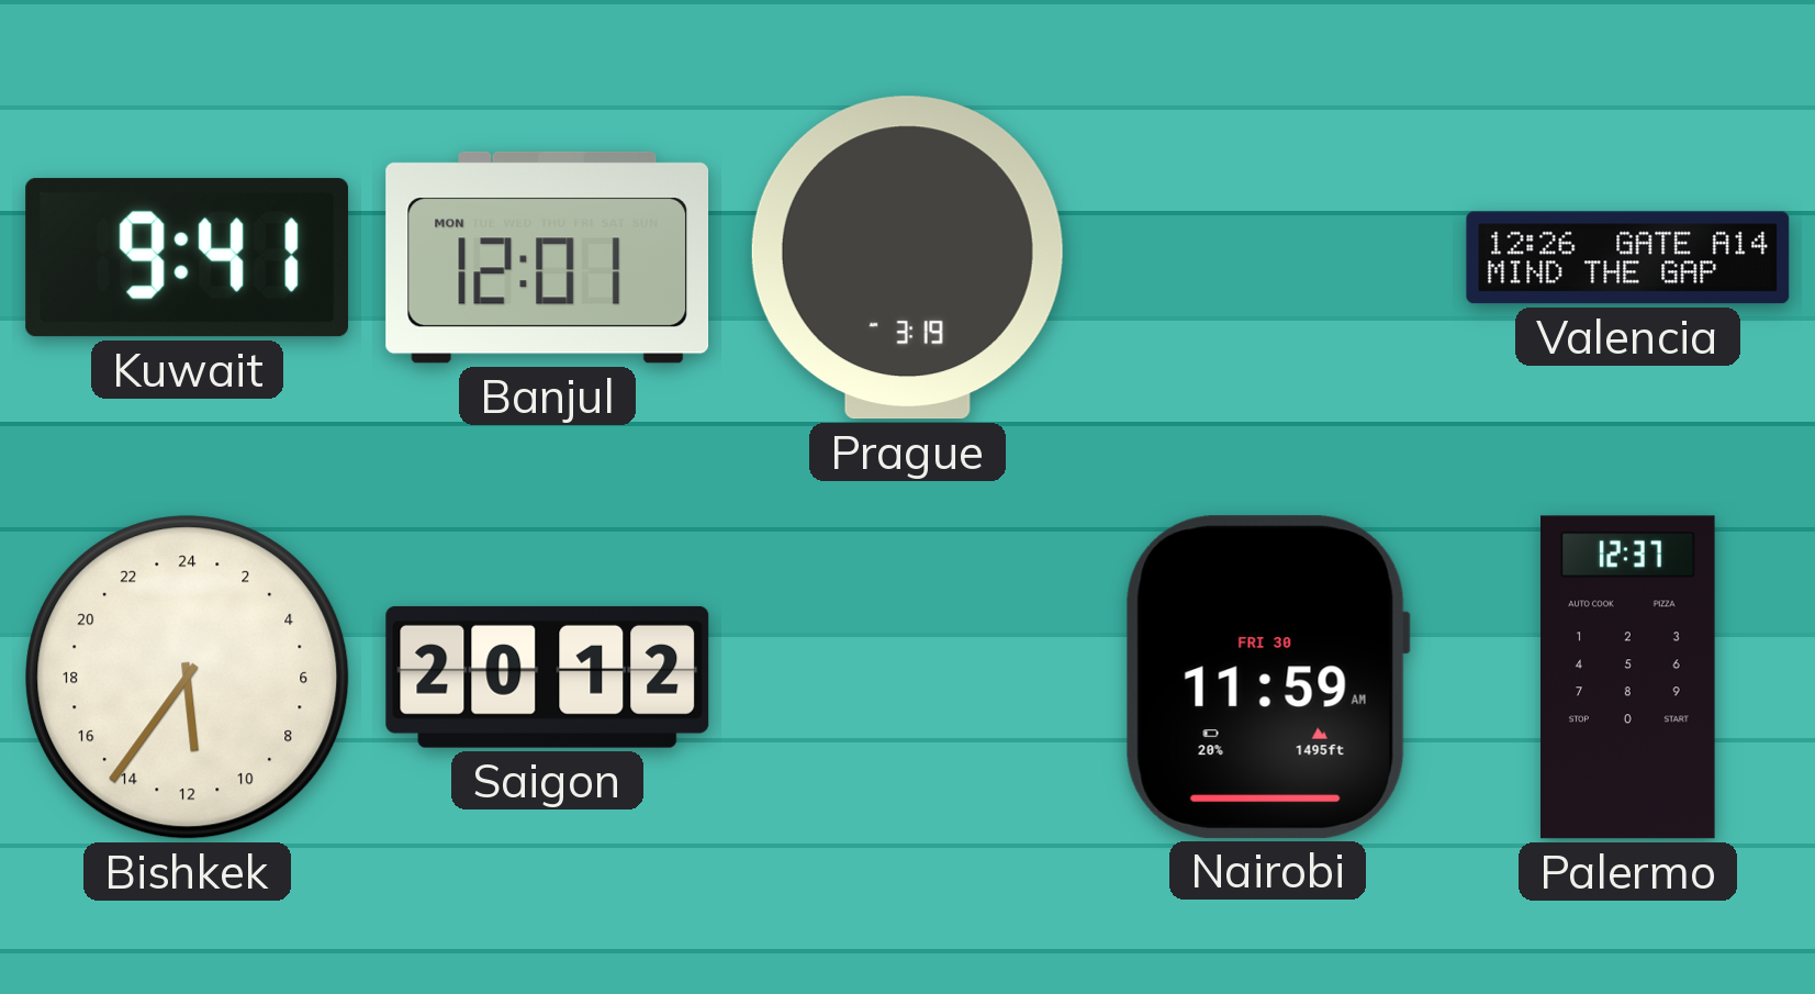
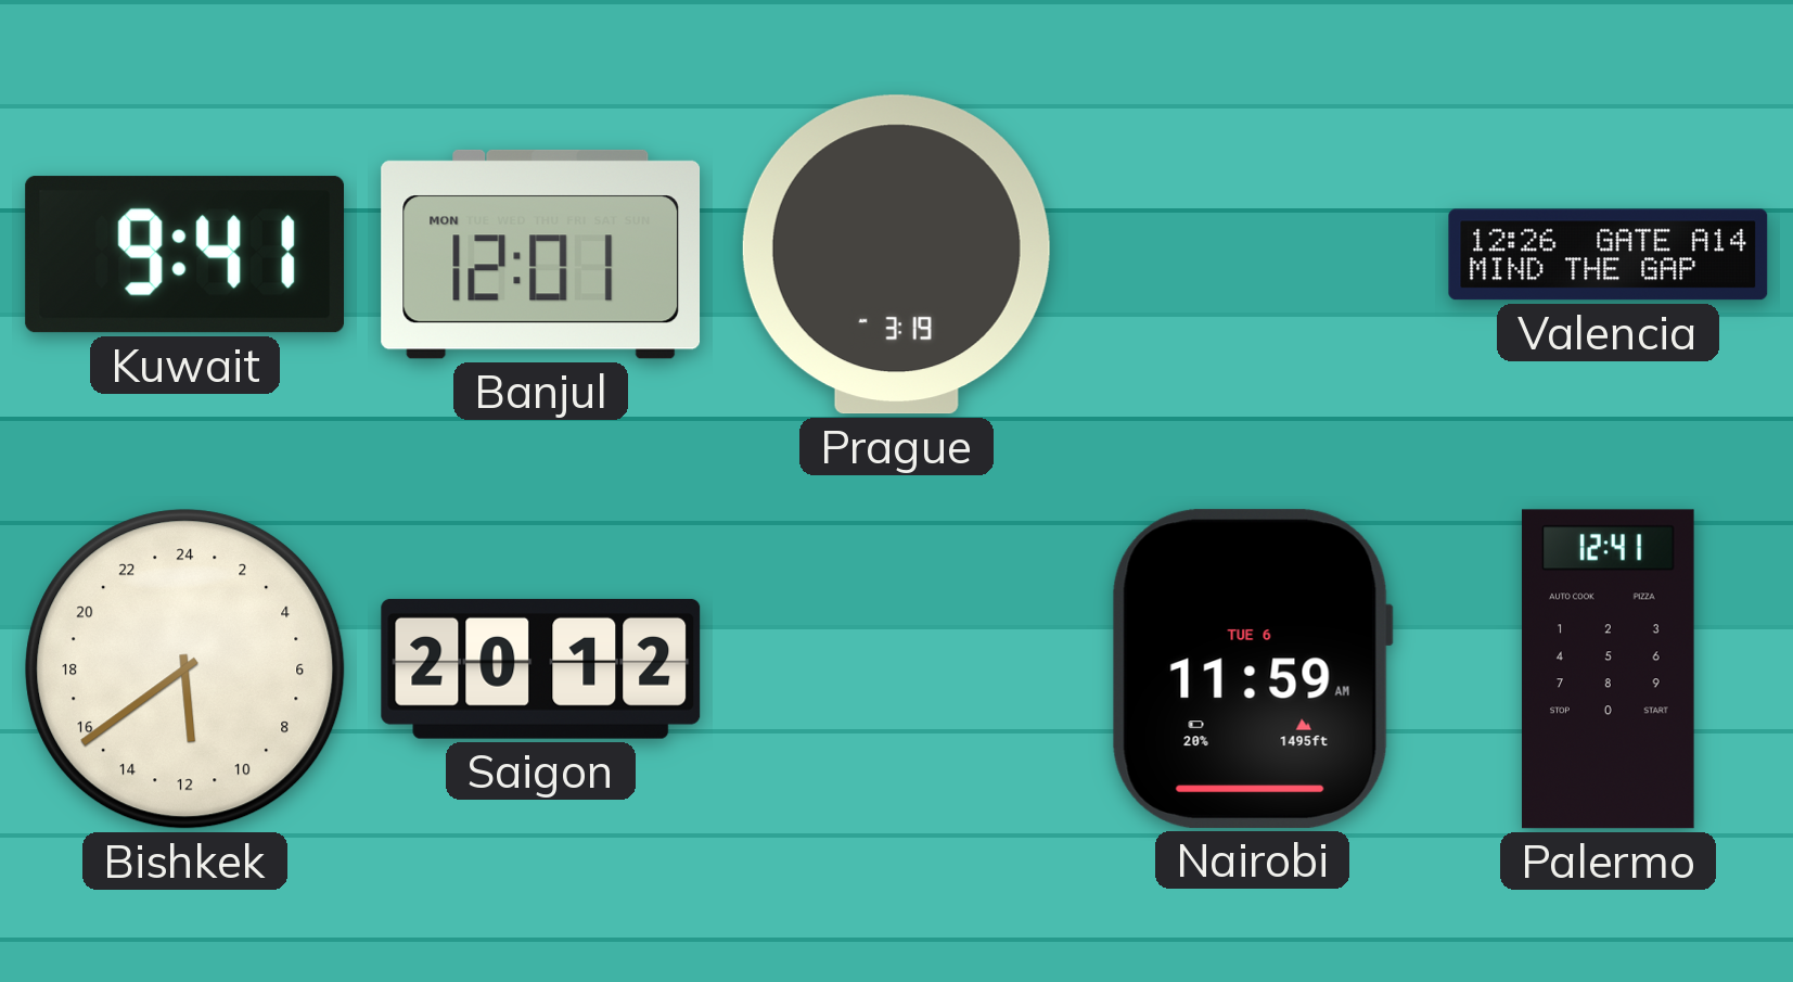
Bishkek: 11:36 -> 11:39
Nairobi date: FRI 30 -> TUE 6
Palermo: 12:37 -> 12:41
